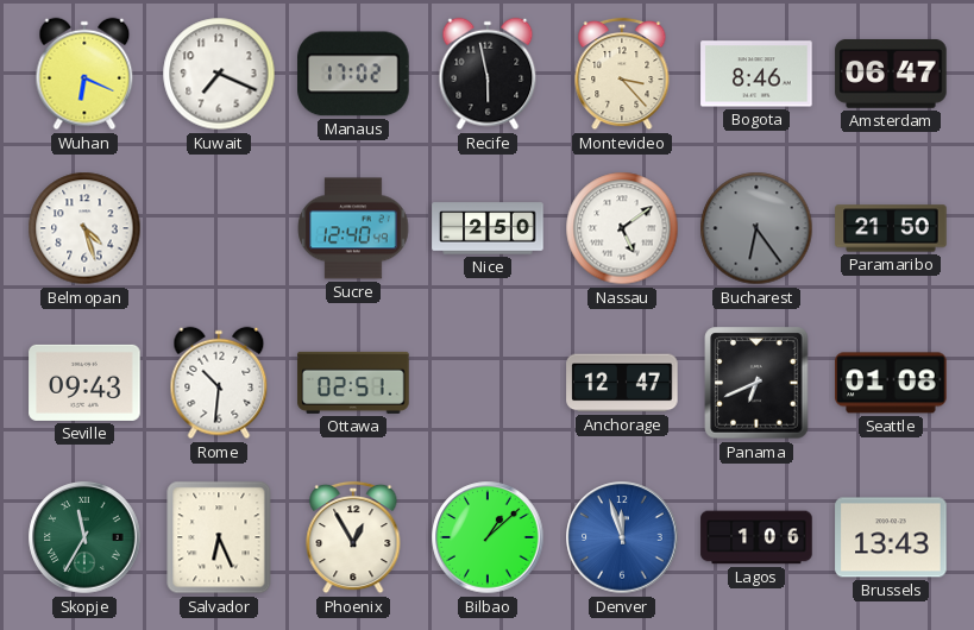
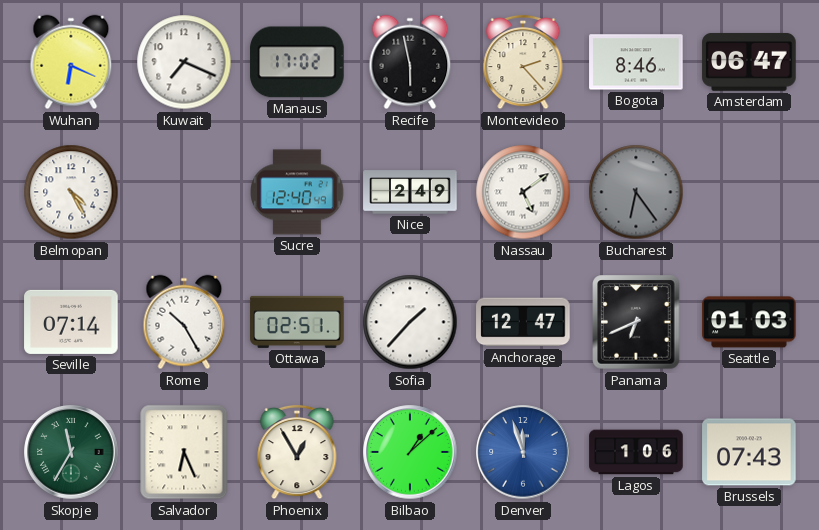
Montevideo: 3:23 -> 2:23
Belmopan: 4:27 -> 4:25
Nice: 2:50 -> 2:49
Paramaribo: 21:50 -> none
Seville: 09:43 -> 07:14
Rome: 10:31 -> 10:25
Sofia: none -> 1:37
Seattle: 01:08 -> 01:03
Brussels: 13:43 -> 07:43
